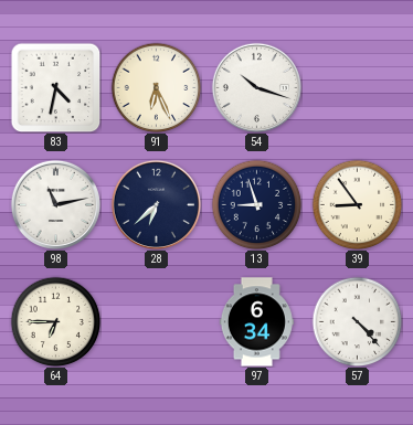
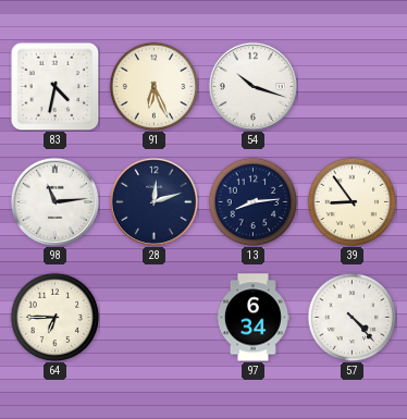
98: 11:13 -> 11:14
28: 6:38 -> 12:12
13: 8:57 -> 8:14
